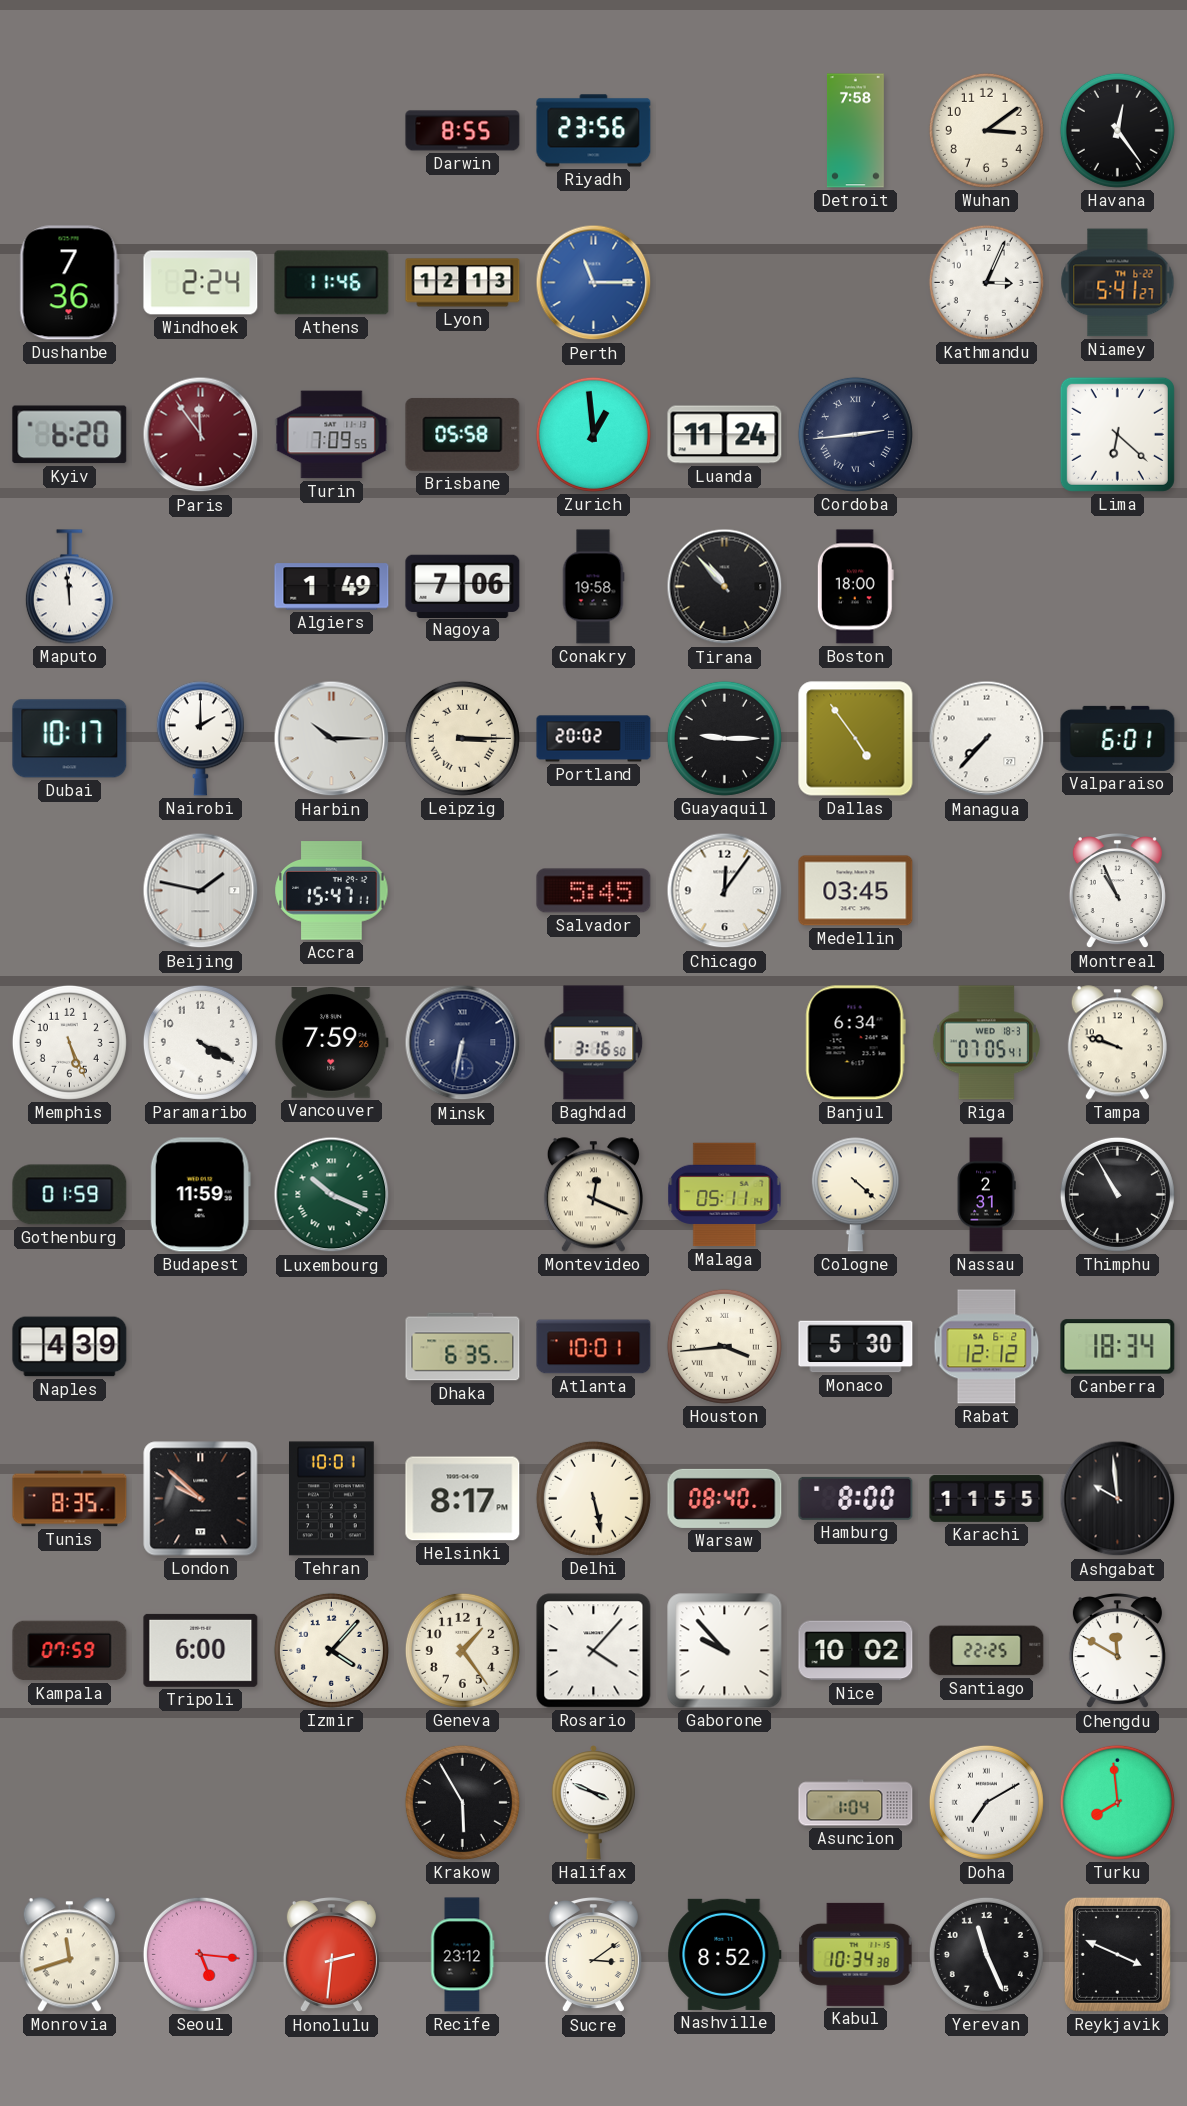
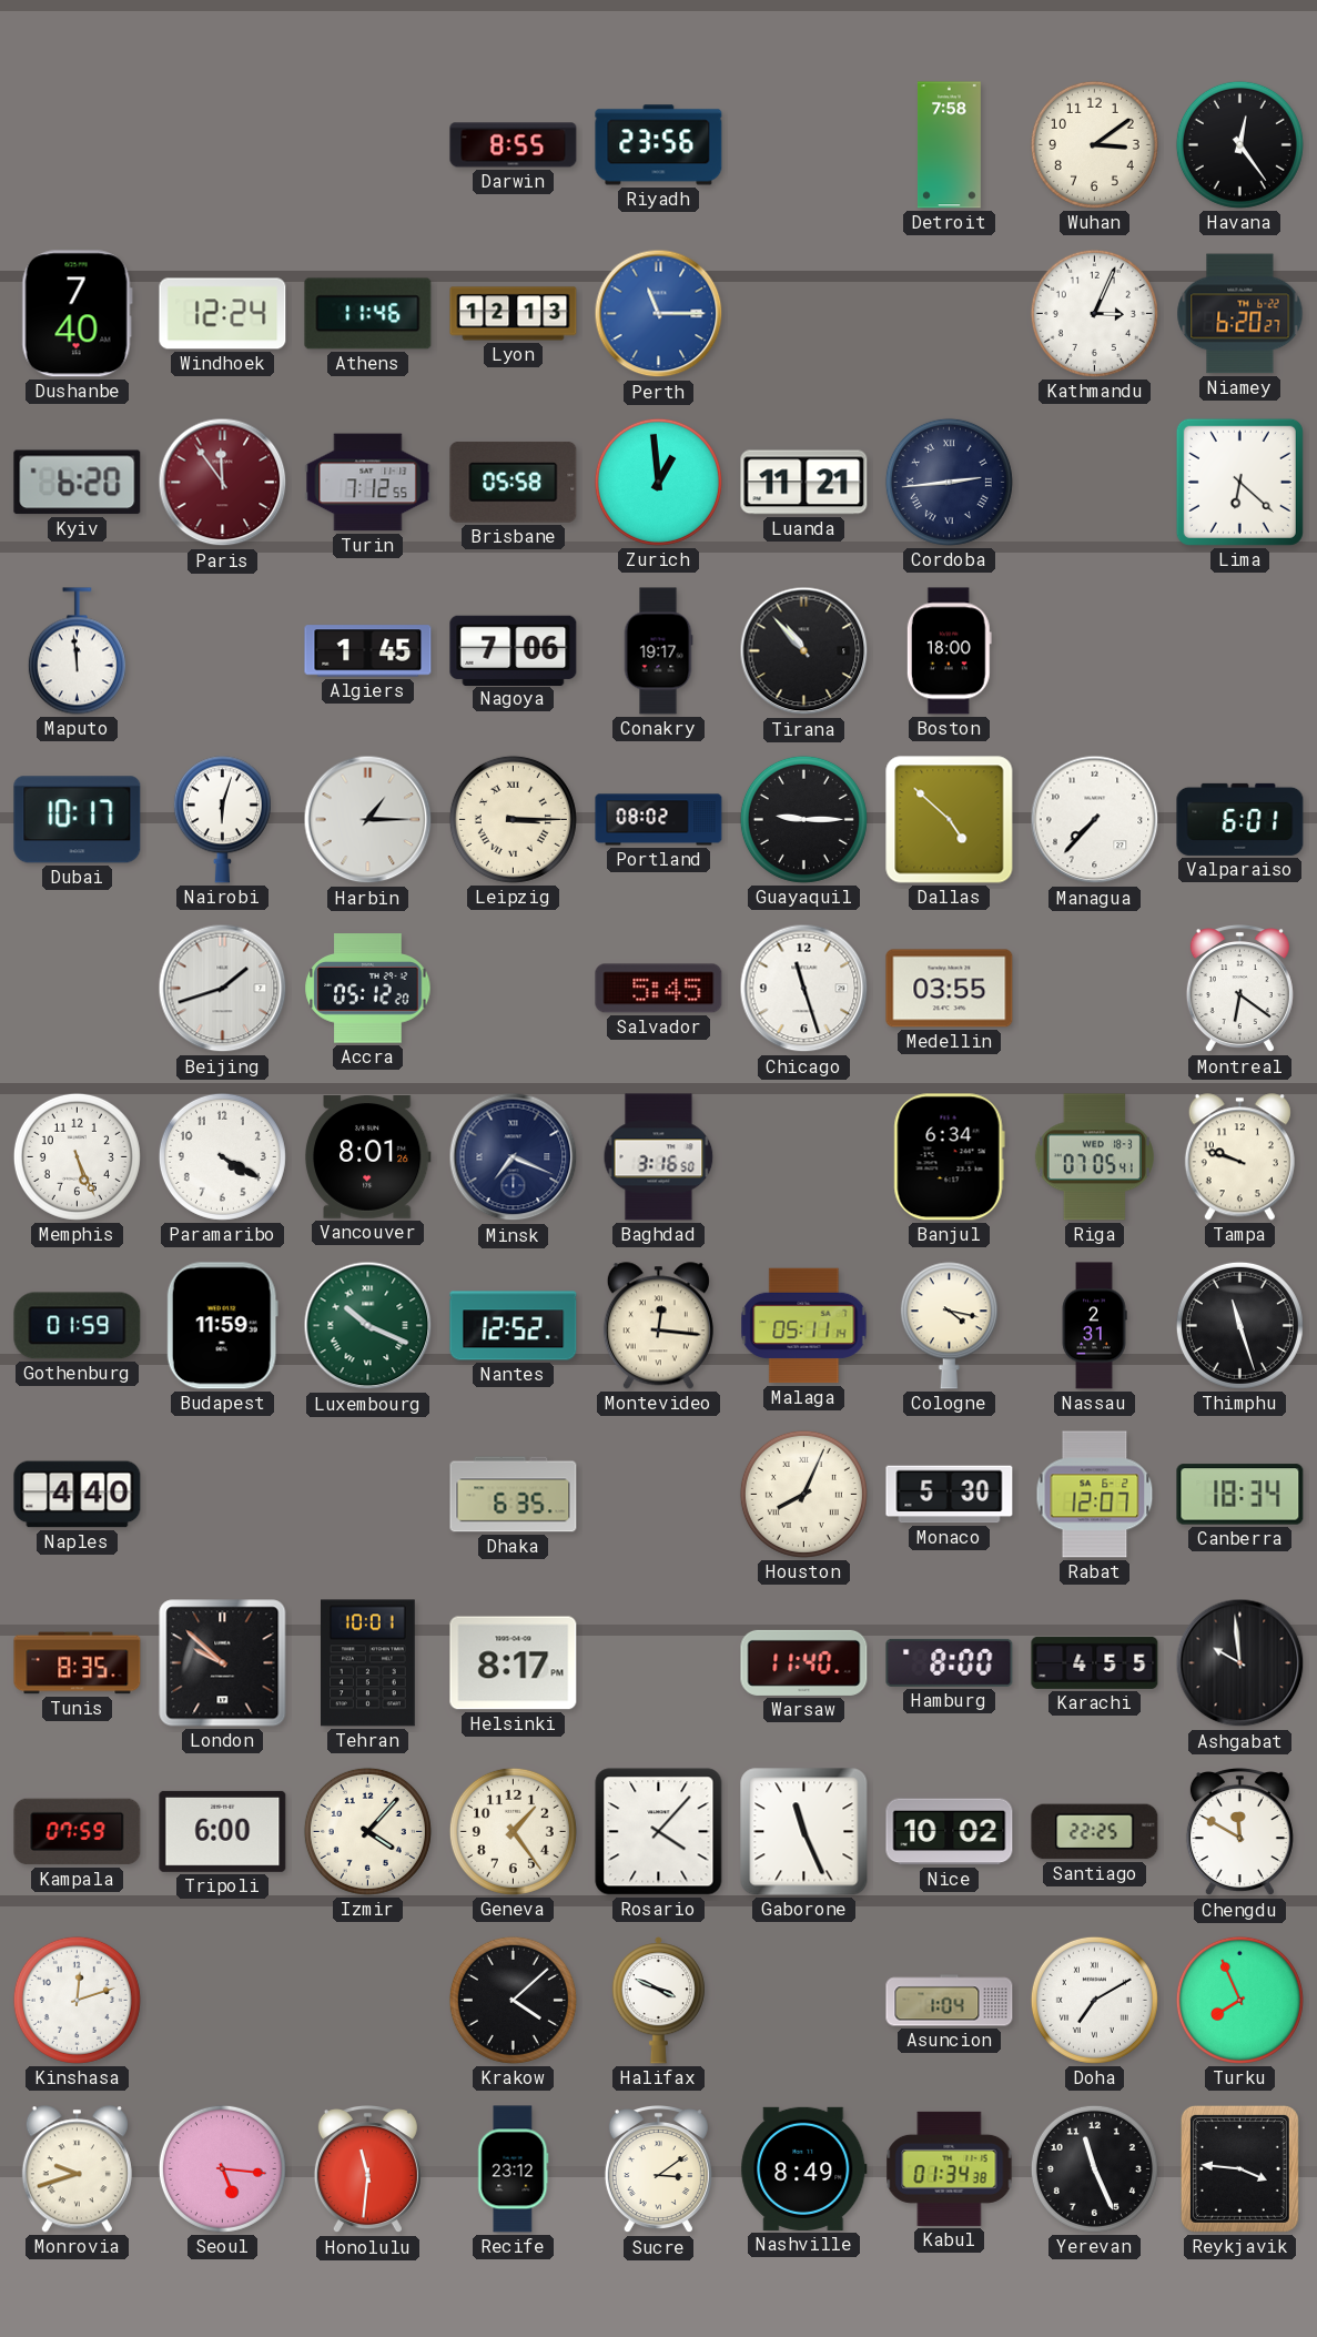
Dushanbe: 7:36 -> 7:40
Windhoek: 2:24 -> 12:24
Niamey: 5:41 -> 6:20
Turin: 7:09 -> 7:12
Luanda: 11:24 -> 11:21
Algiers: 1:49 -> 1:45
Conakry: 19:58 -> 19:17
Nairobi: 2:00 -> 6:03
Harbin: 10:15 -> 1:15
Portland: 20:02 -> 08:02
Dallas: 4:54 -> 4:52
Beijing: 1:47 -> 1:42
Accra: 15:47 -> 05:12
Chicago: 12:06 -> 11:27
Medellin: 03:45 -> 03:55
Montreal: 10:56 -> 6:21
Vancouver: 7:59 -> 8:01
Minsk: 6:32 -> 7:19
Nantes: none -> 12:52
Montevideo: 12:19 -> 12:16
Cologne: 4:22 -> 4:17
Thimphu: 10:55 -> 11:27
Naples: 4:39 -> 4:40
Atlanta: 10:01 -> none
Houston: 3:44 -> 8:04
Rabat: 12:12 -> 12:07
Delhi: 5:28 -> none
Warsaw: 08:40 -> 11:40
Karachi: 11:55 -> 4:55
Gaborone: 9:53 -> 11:26
Kinshasa: none -> 12:12
Krakow: 5:55 -> 4:08
Turku: 7:59 -> 7:56
Monrovia: 11:42 -> 9:42
Honolulu: 2:31 -> 11:31
Nashville: 8:52 -> 8:49
Kabul: 10:34 -> 01:34
Reykjavik: 3:49 -> 3:46
